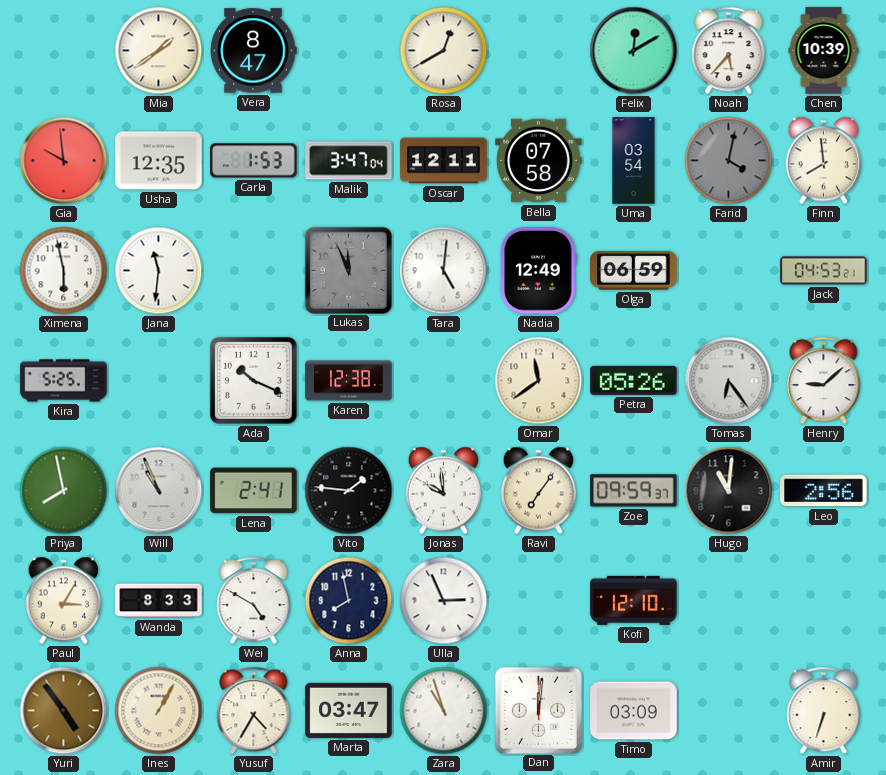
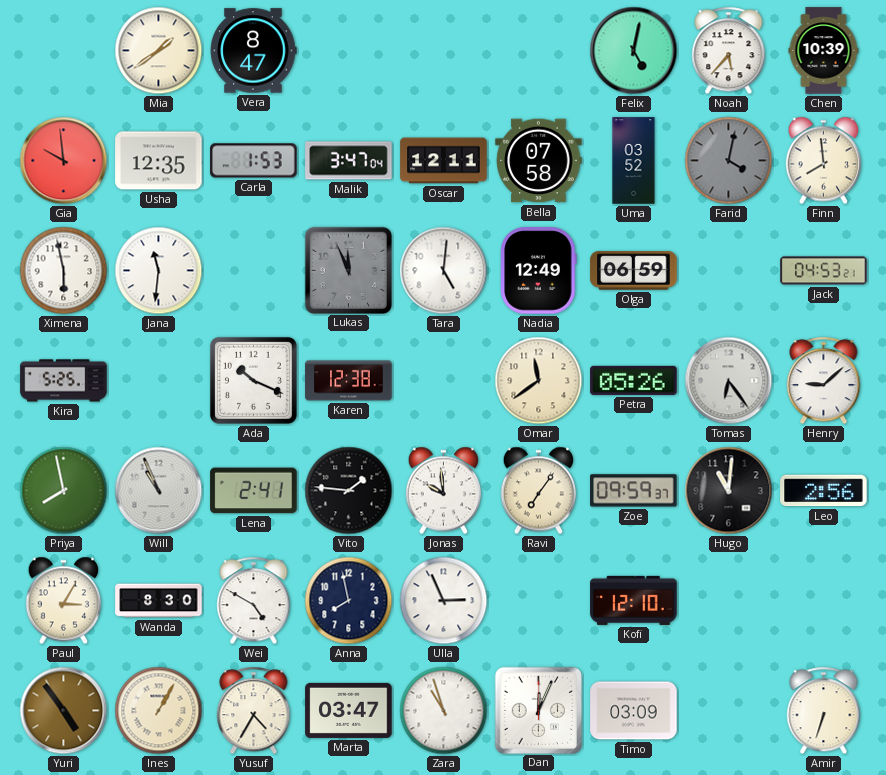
Rosa: 12:40 -> none
Felix: 12:10 -> 5:02
Uma: 03:54 -> 03:52
Wanda: 8:33 -> 8:30
Dan: 12:01 -> 12:04
